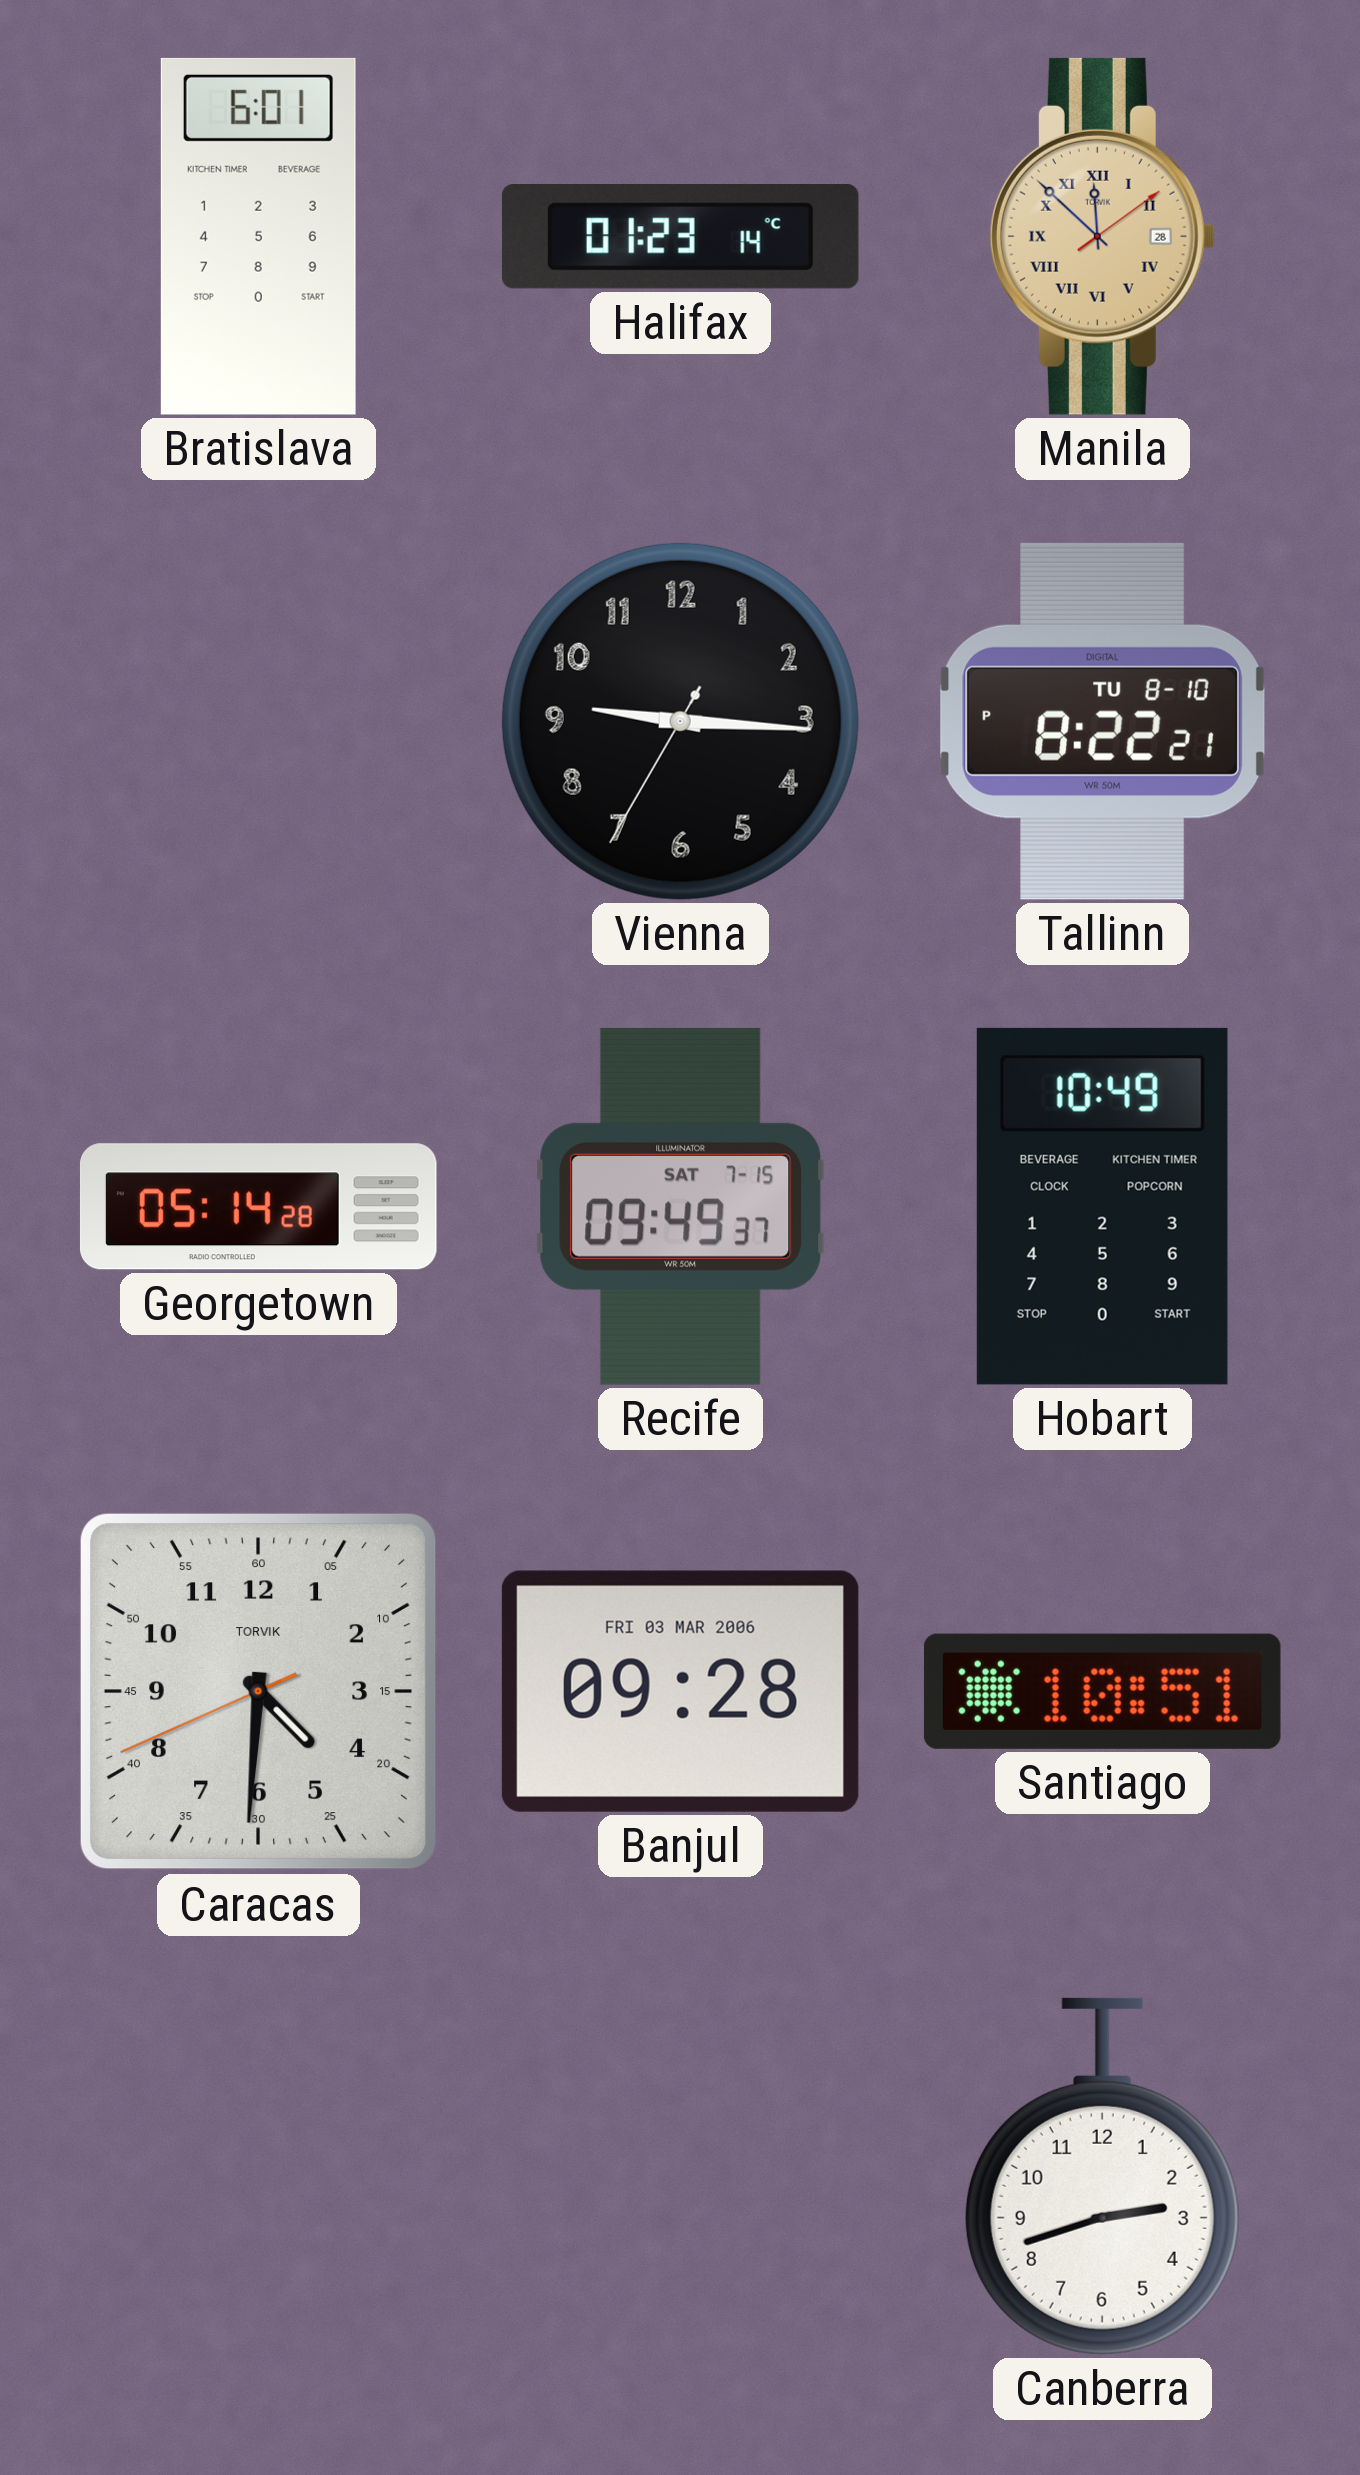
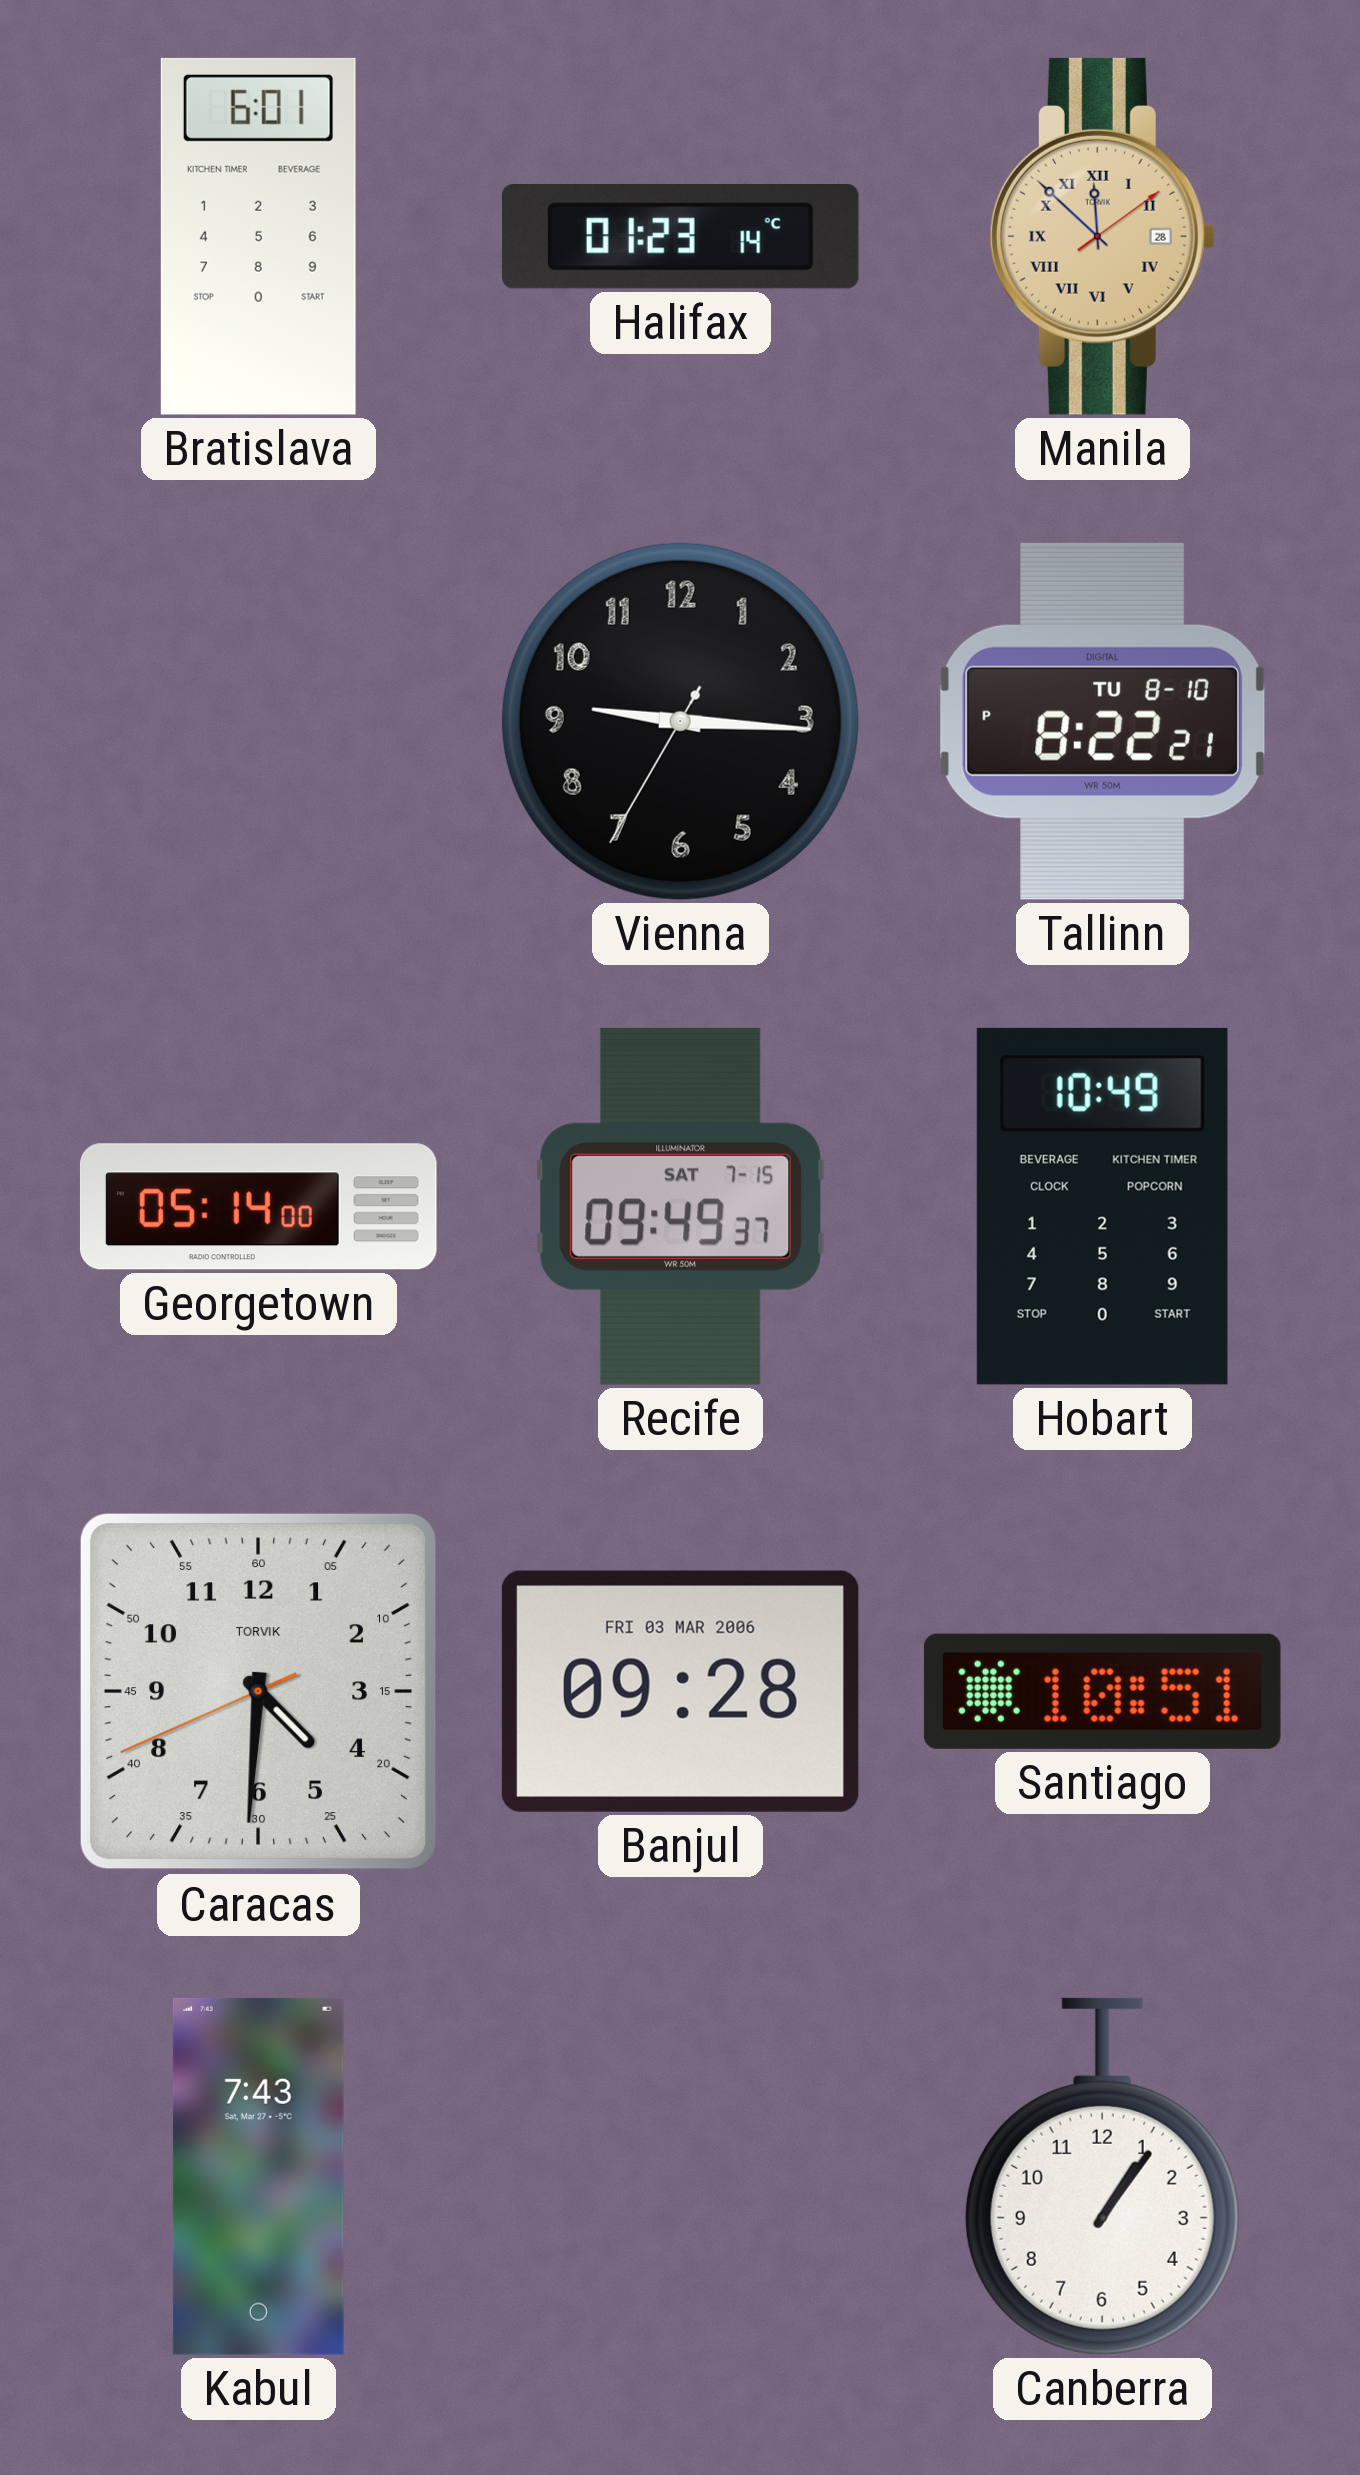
Georgetown: 05:14:28 -> 05:14:00
Kabul: none -> 7:43
Canberra: 2:42 -> 1:06
